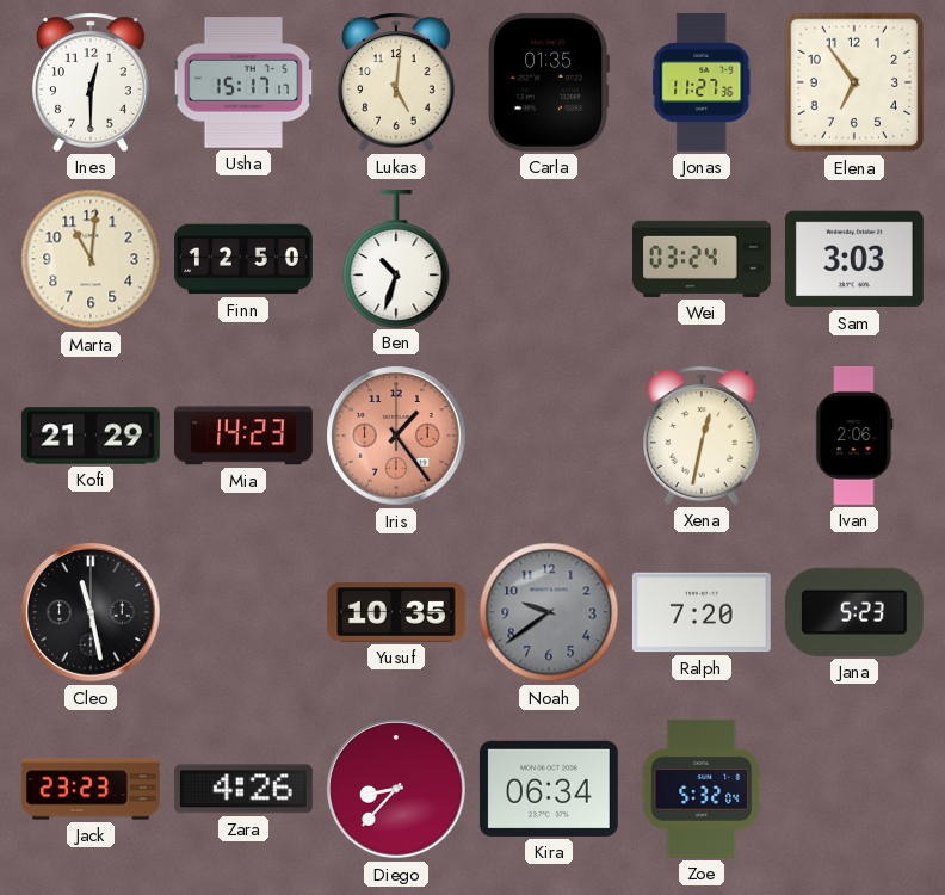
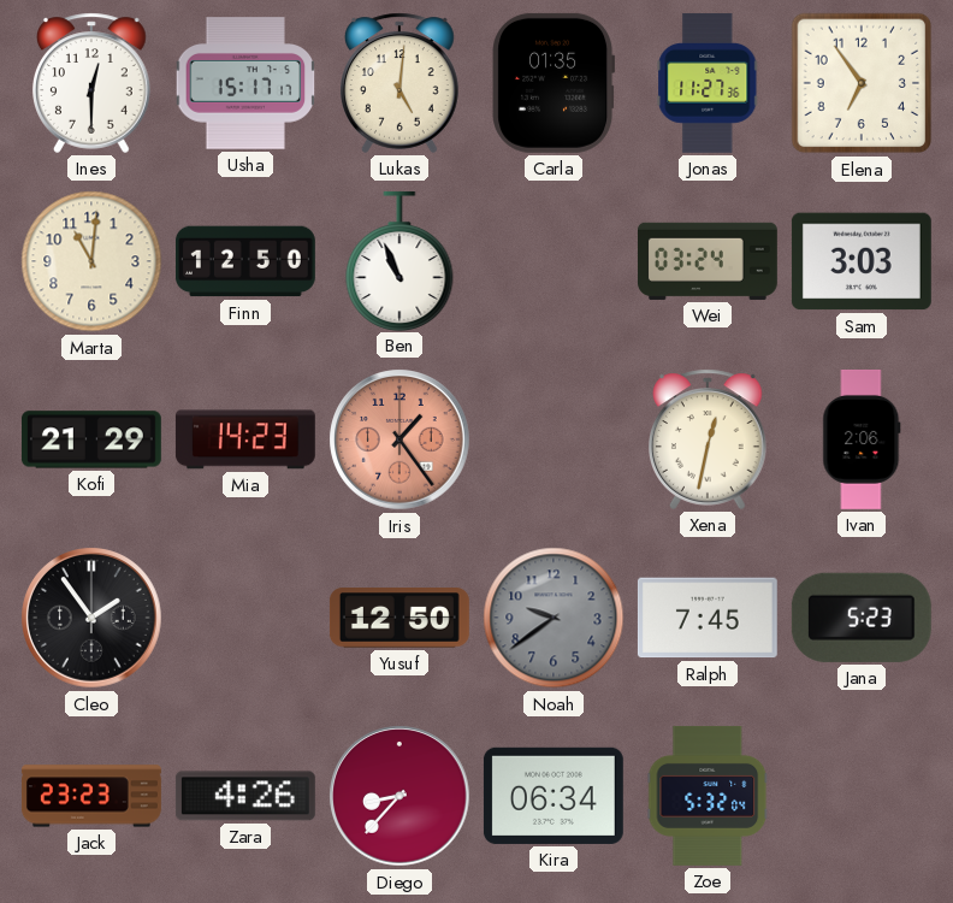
Ben: 10:33 -> 10:56
Cleo: 11:28 -> 1:54
Yusuf: 10:35 -> 12:50
Ralph: 7:20 -> 7:45
